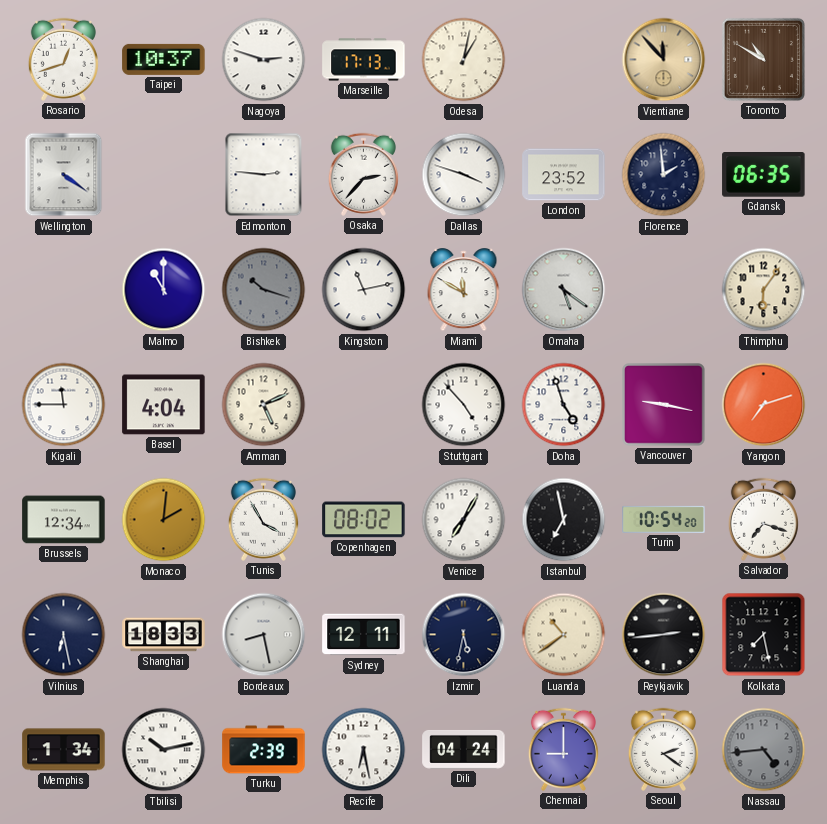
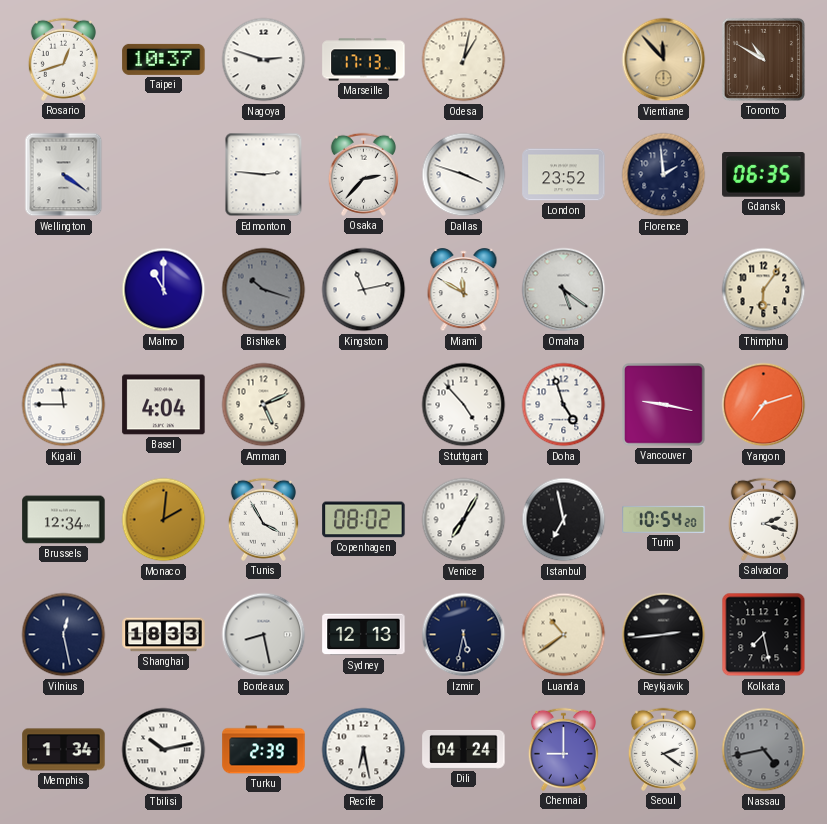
Salvador: 7:18 -> 2:18
Vilnius: 6:28 -> 12:28
Sydney: 12:11 -> 12:13
Nassau: 4:44 -> 4:43
